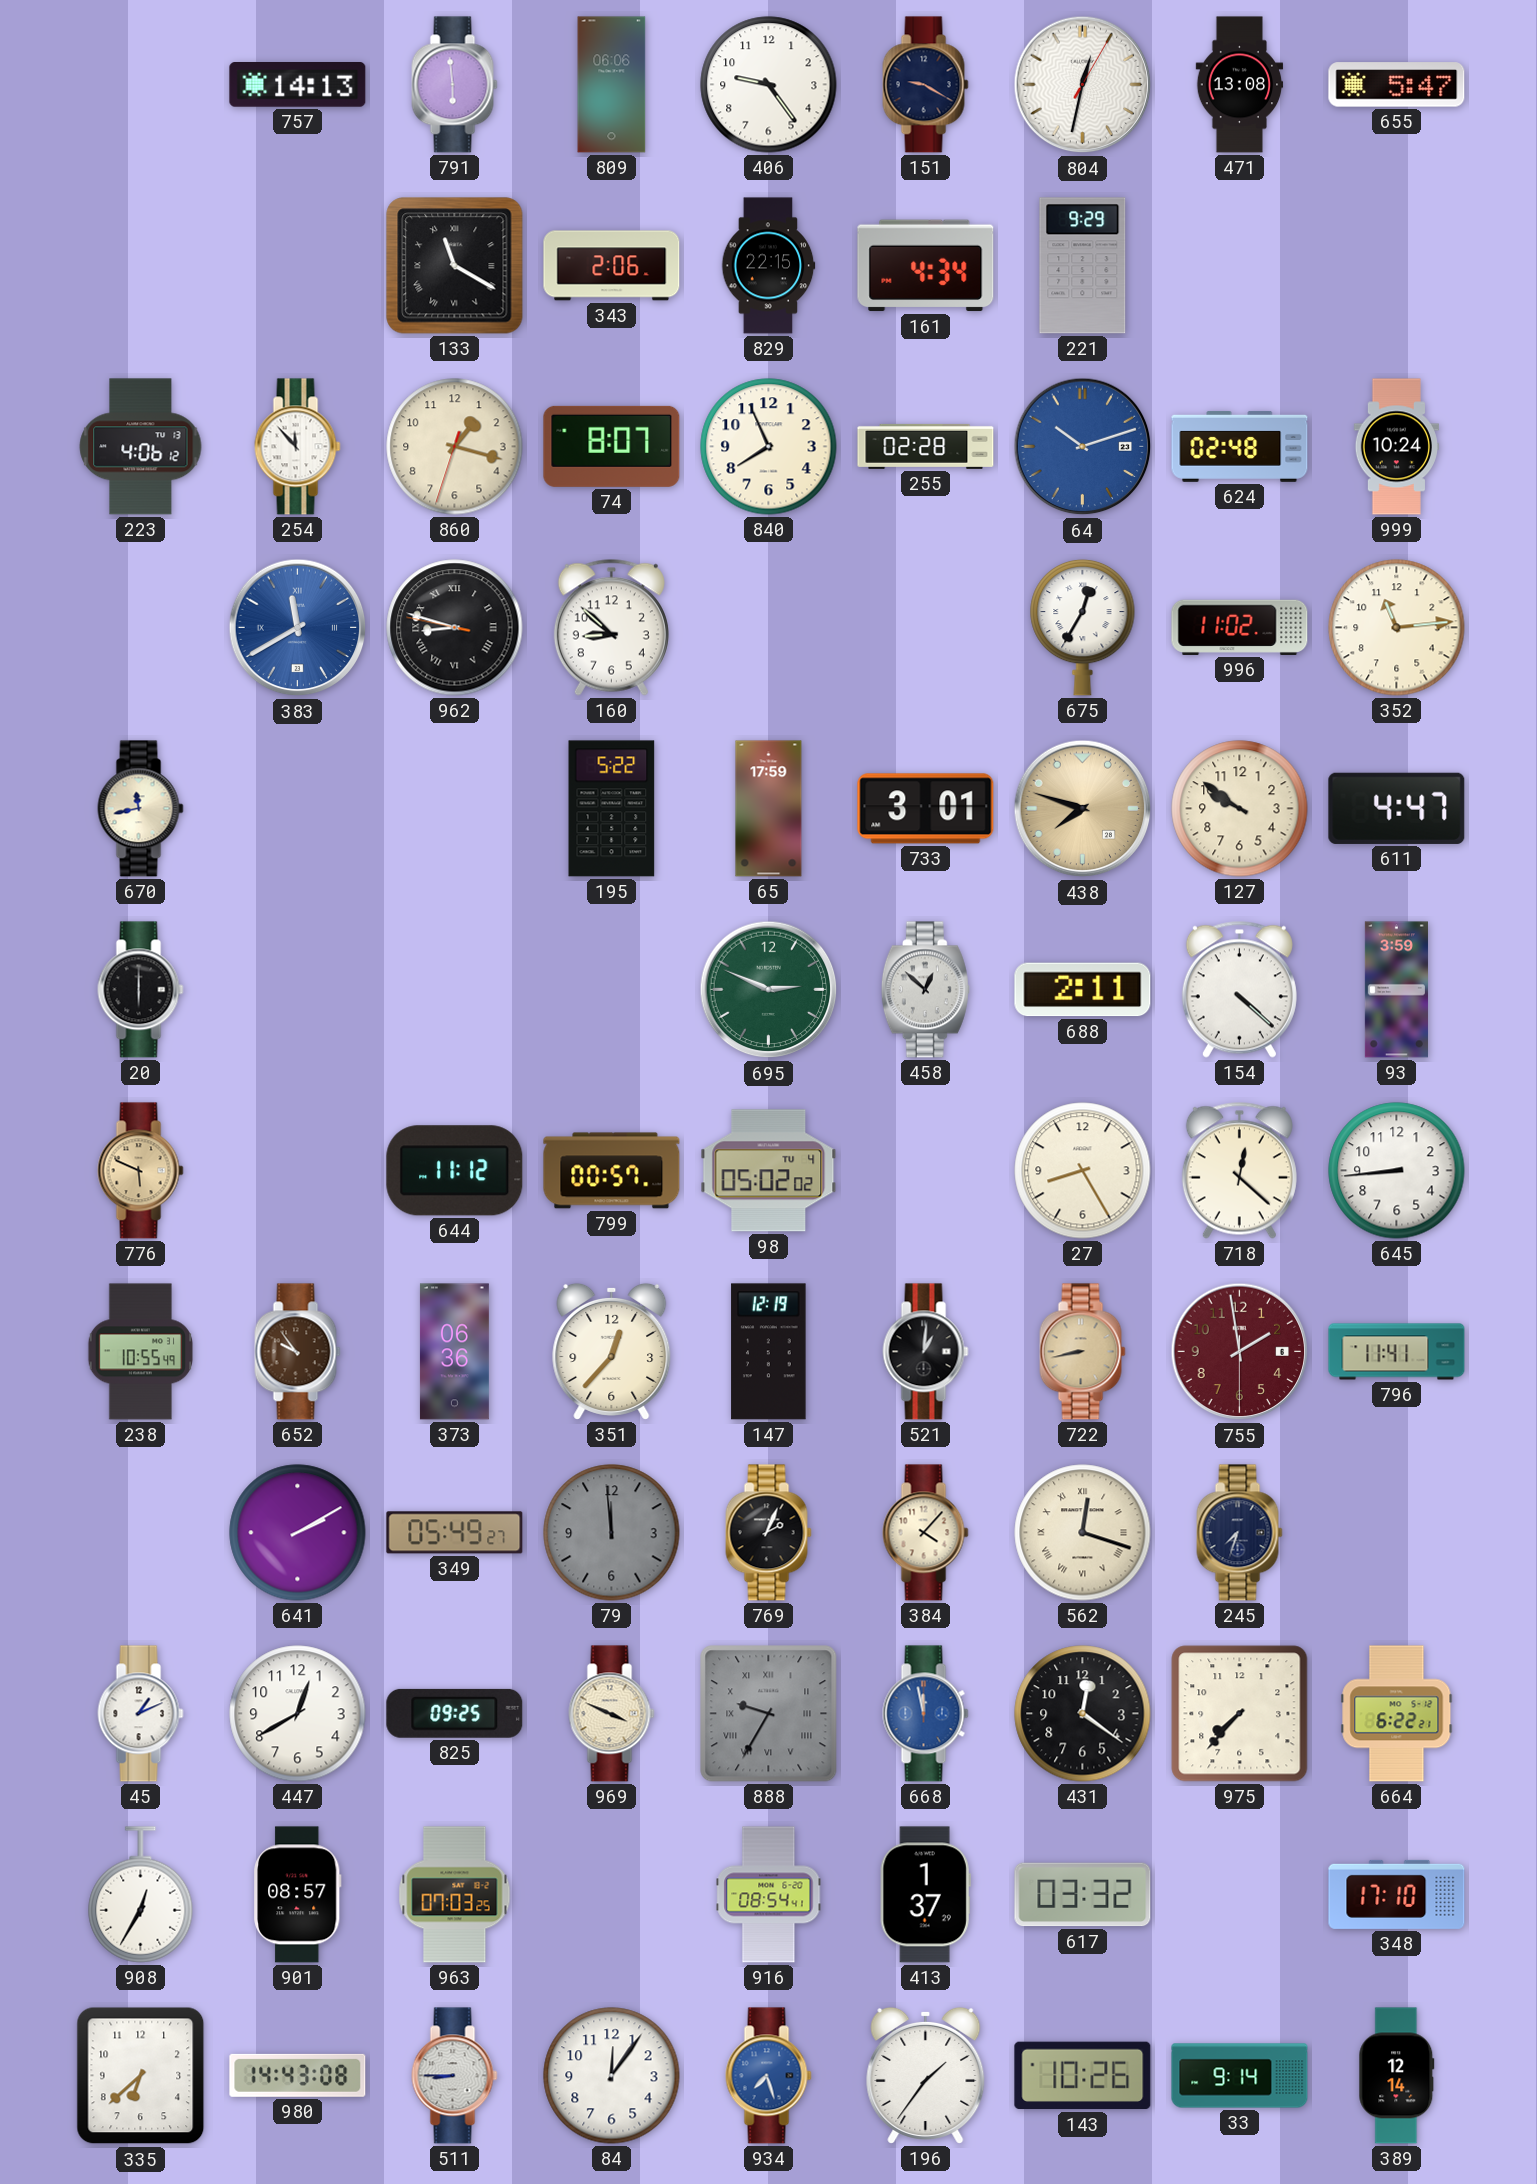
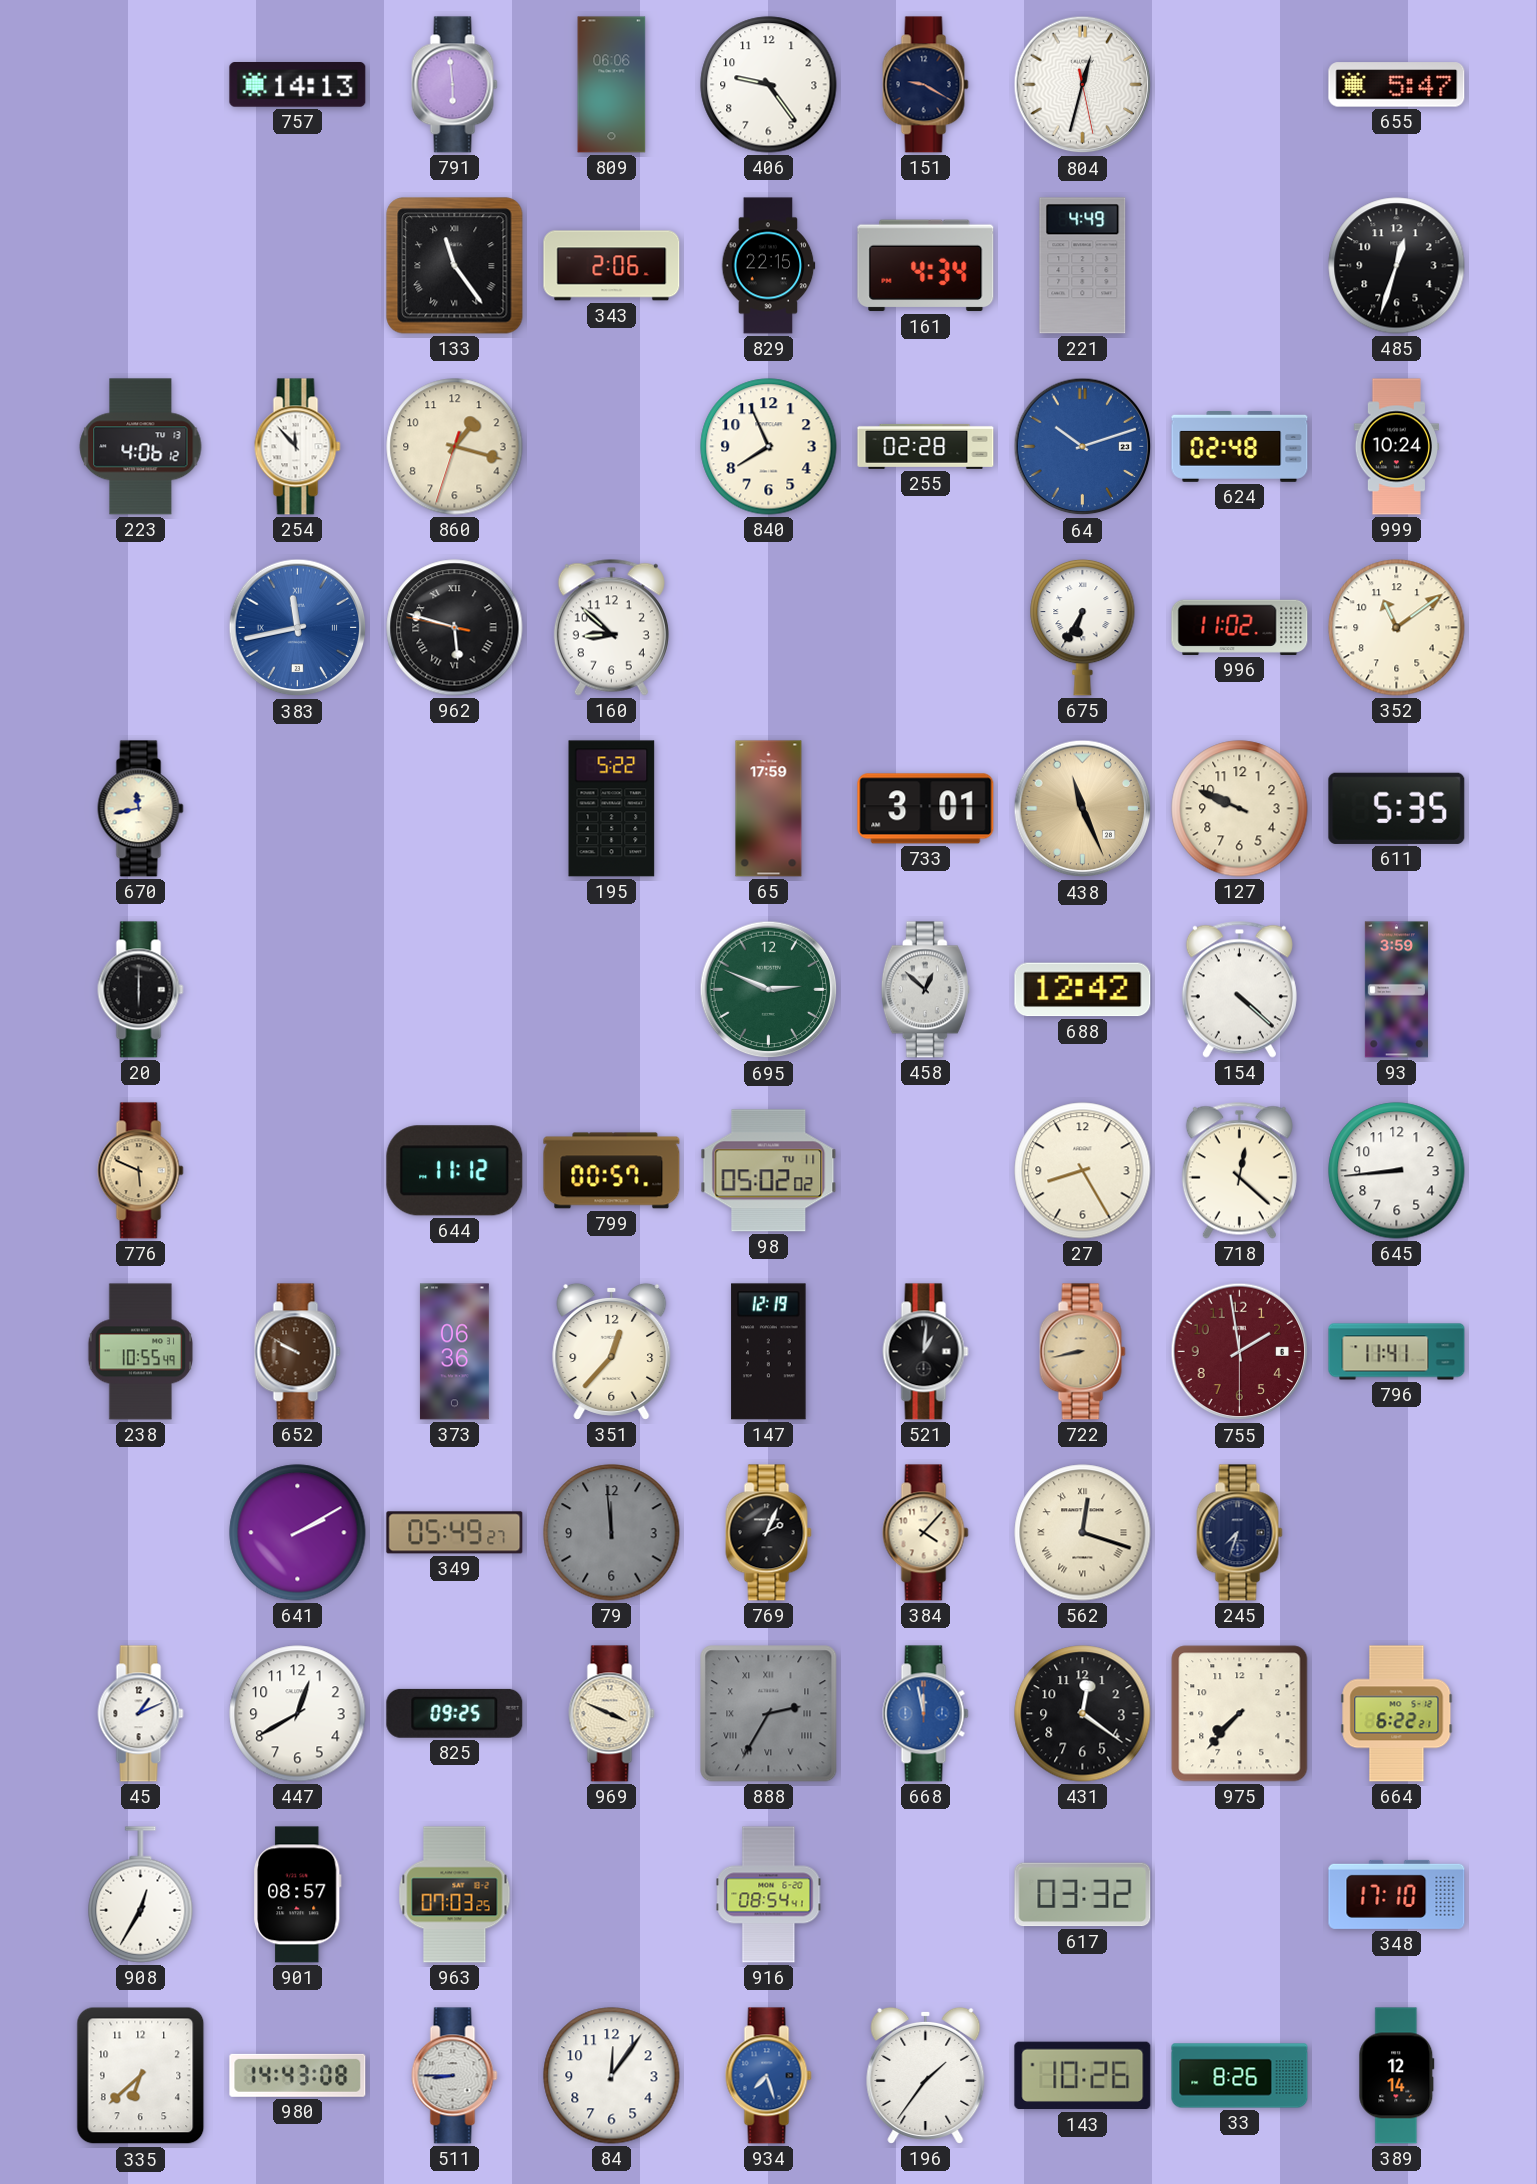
804: 12:32:05 -> 12:32:28
471: 13:08 -> none
133: 11:20 -> 11:24
221: 9:29 -> 4:49
485: none -> 12:33
74: 8:07 -> none
383: 11:40 -> 11:43
962: 8:47 -> 5:47
675: 12:35 -> 6:35
352: 11:14 -> 11:09
438: 7:48 -> 11:26
127: 9:51 -> 9:49
611: 4:47 -> 5:35
688: 2:11 -> 12:42
98 date: TU 4 -> TU 11
652: 9:54 -> 9:50
888: 9:35 -> 2:35
413: 1:37 -> none
33: 9:14 -> 8:26
